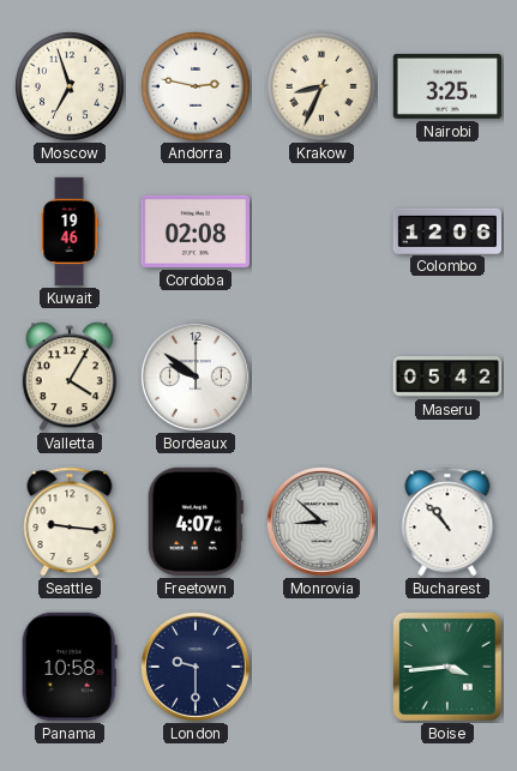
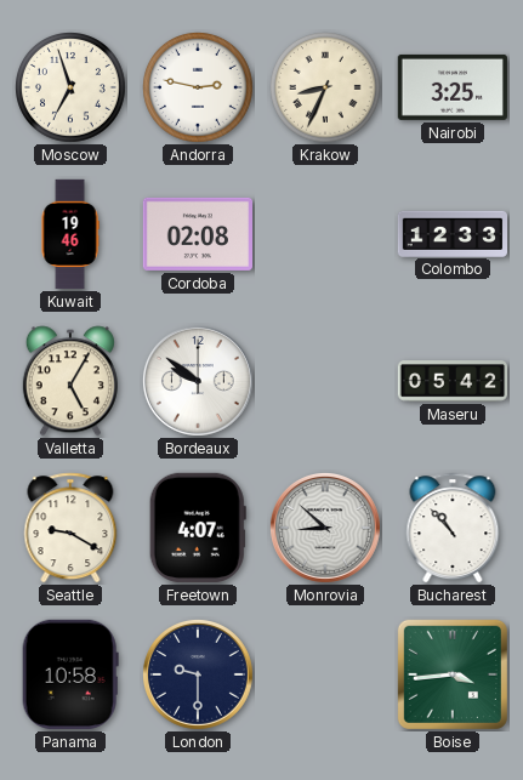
Colombo: 12:06 -> 12:33
Valletta: 4:05 -> 5:05
Seattle: 9:16 -> 9:20
